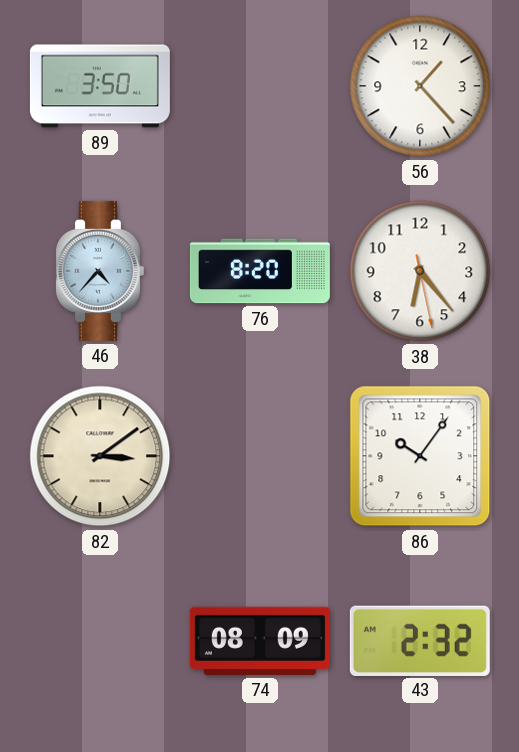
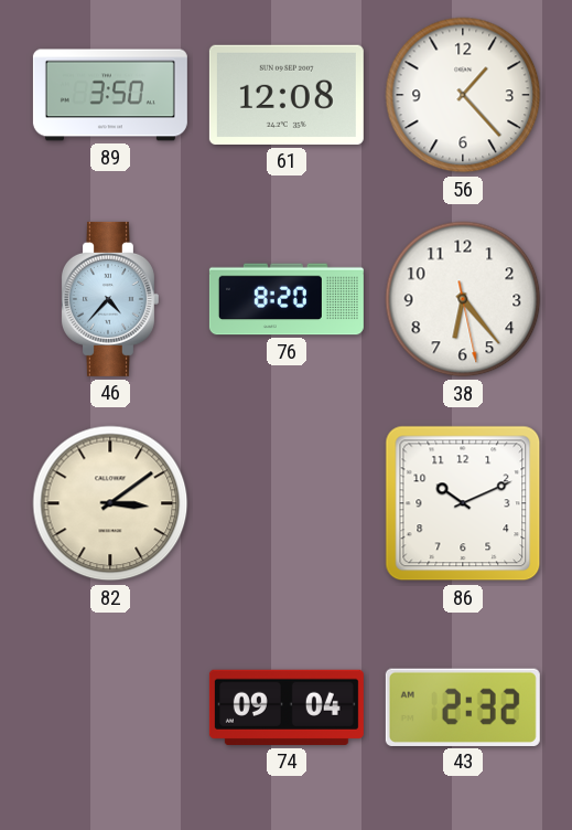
61: none -> 12:08
86: 10:06 -> 10:11
74: 08:09 -> 09:04
